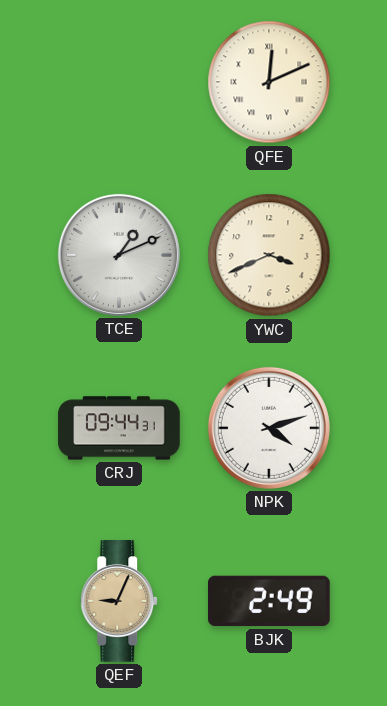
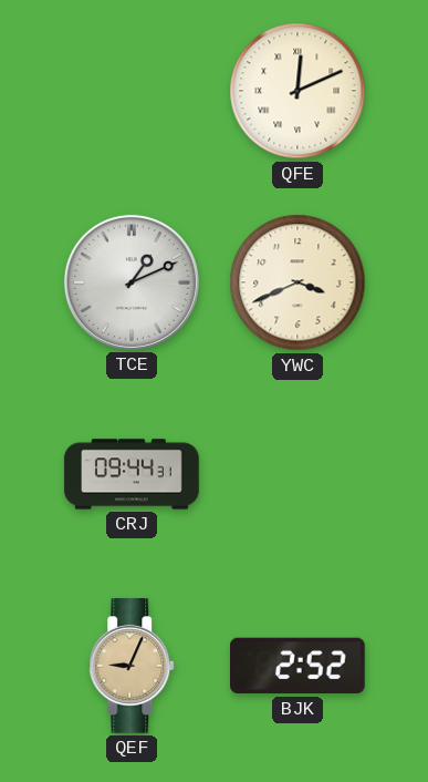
NPK: 4:12 -> none
BJK: 2:49 -> 2:52
